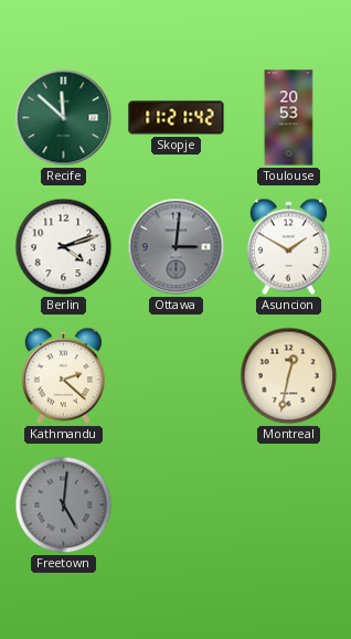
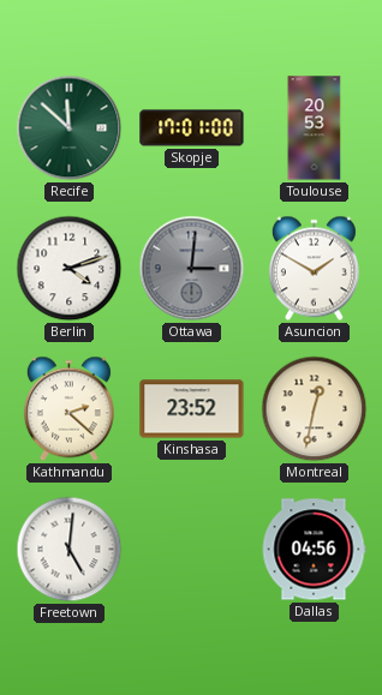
Skopje: 11:21 -> 17:01
Kinshasa: none -> 23:52
Freetown dial: grey -> white
Dallas: none -> 04:56
